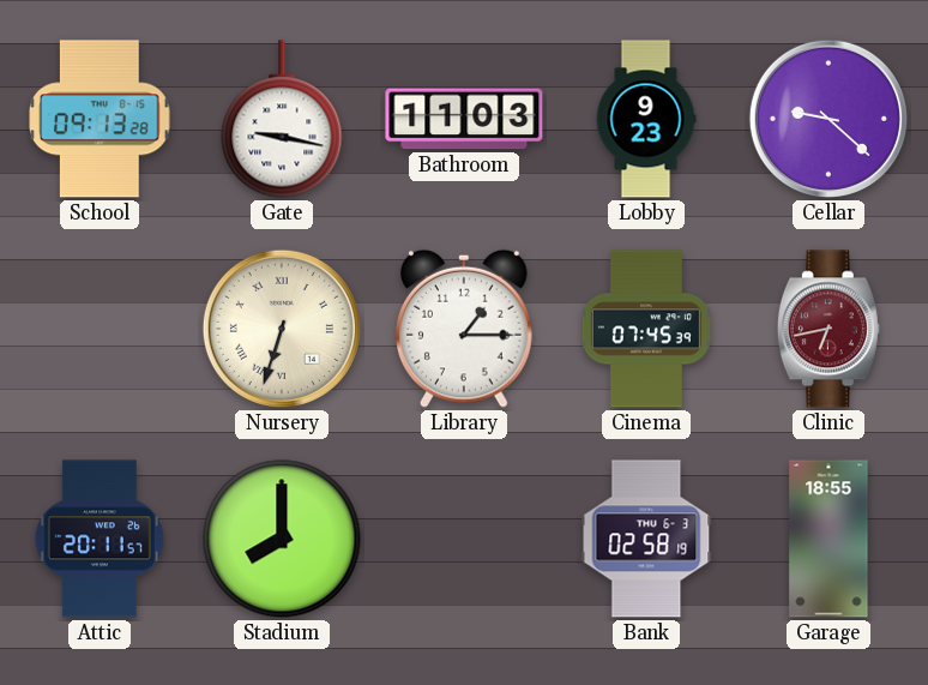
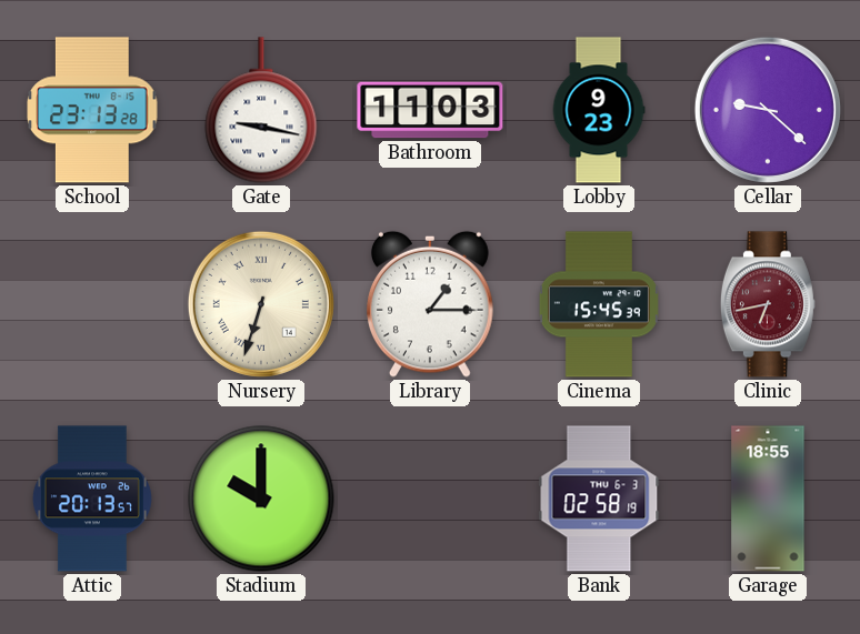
School: 09:13 -> 23:13
Cinema: 07:45 -> 15:45
Attic: 20:11 -> 20:13
Stadium: 8:00 -> 10:00
